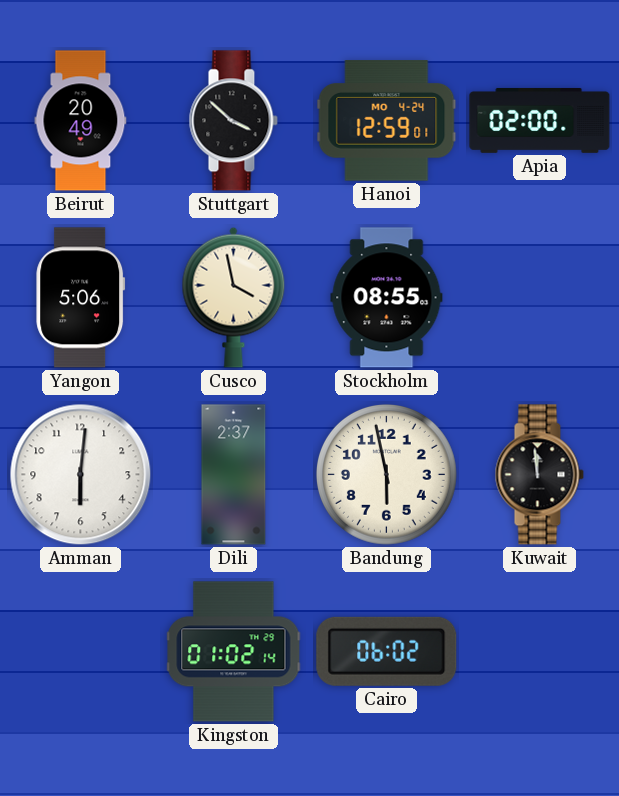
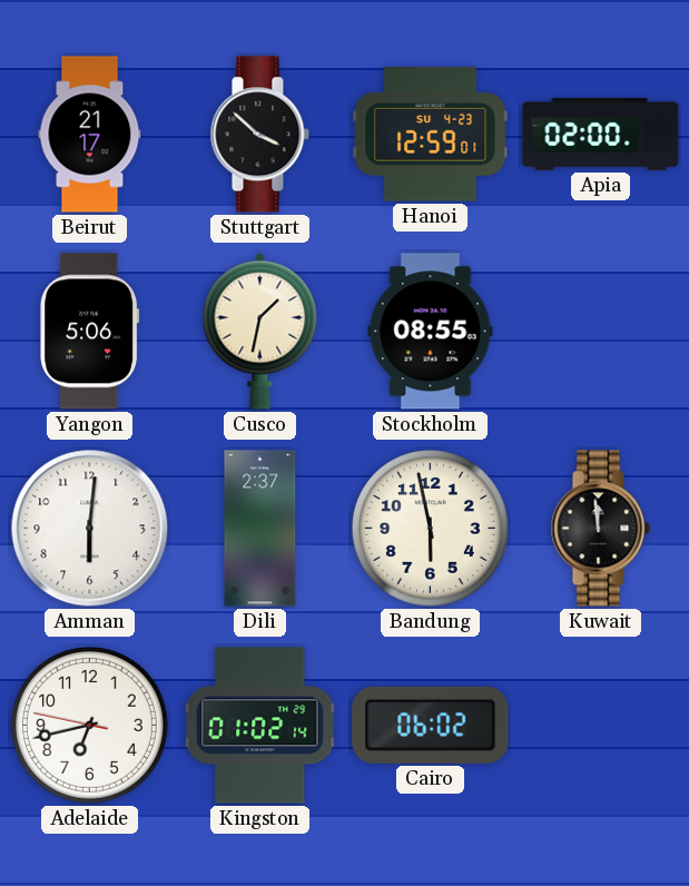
Beirut: 20:49 -> 21:17
Hanoi date: MO 4-24 -> SU 4-23
Cusco: 3:58 -> 1:32
Adelaide: none -> 6:42
